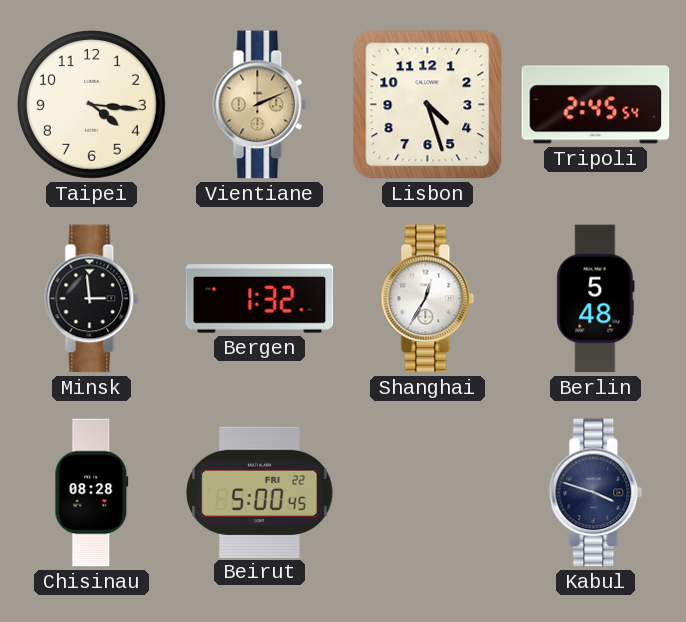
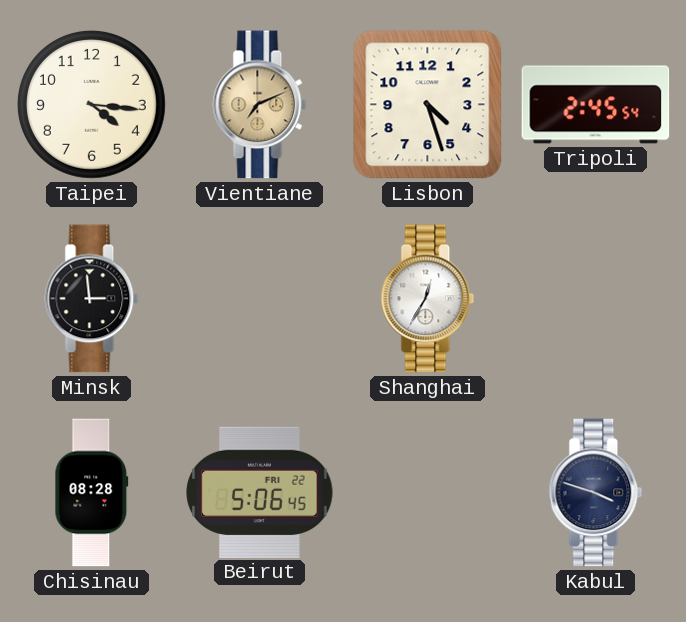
Vientiane: 2:11 -> 7:11
Bergen: 1:32 -> none
Berlin: 5:48 -> none
Beirut: 5:00 -> 5:06
